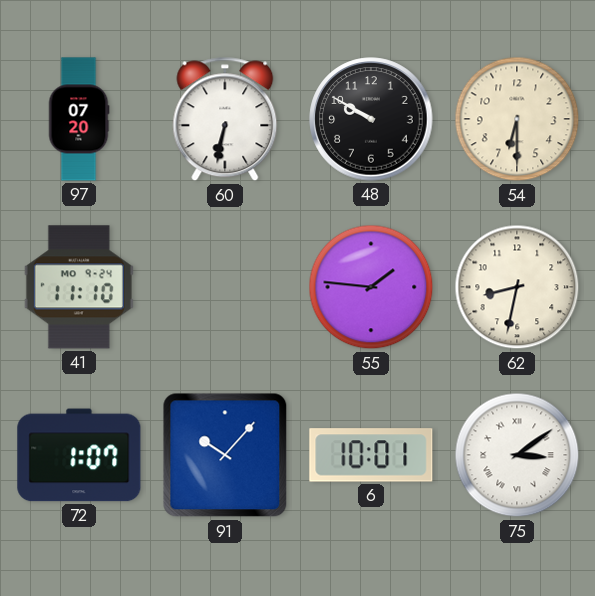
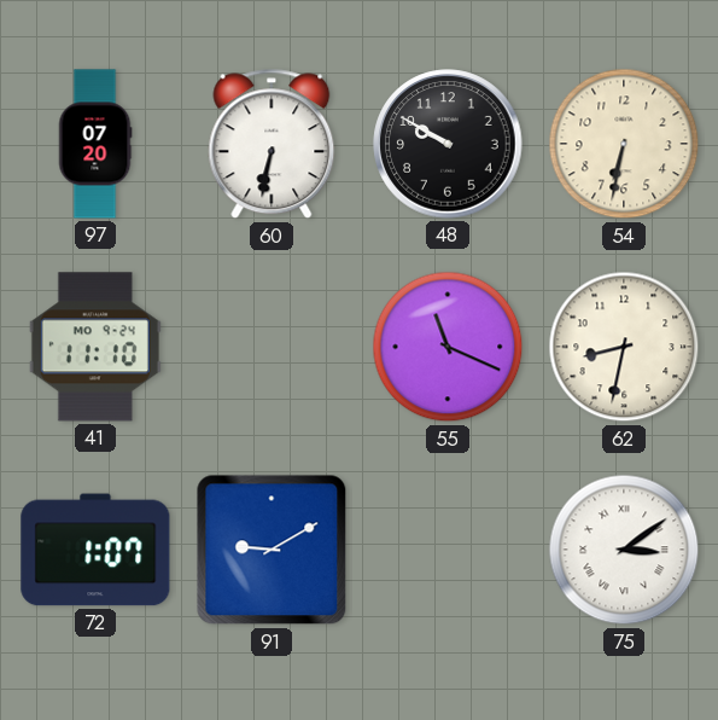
54: 6:30 -> 6:32
55: 1:46 -> 11:19
91: 10:07 -> 9:10
6: 10:01 -> none
